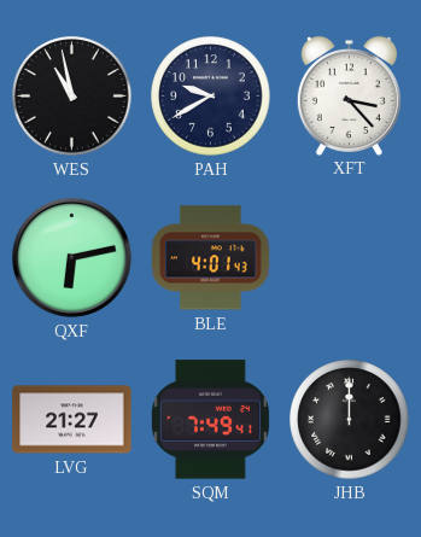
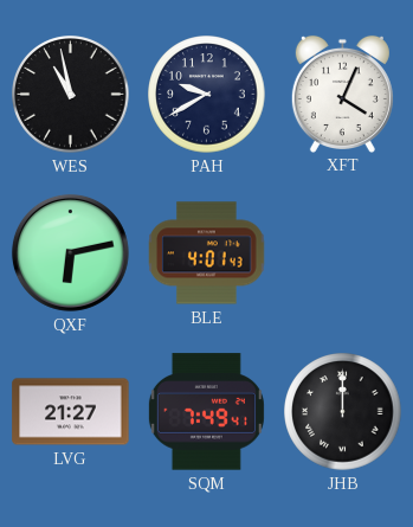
XFT: 3:23 -> 4:04
